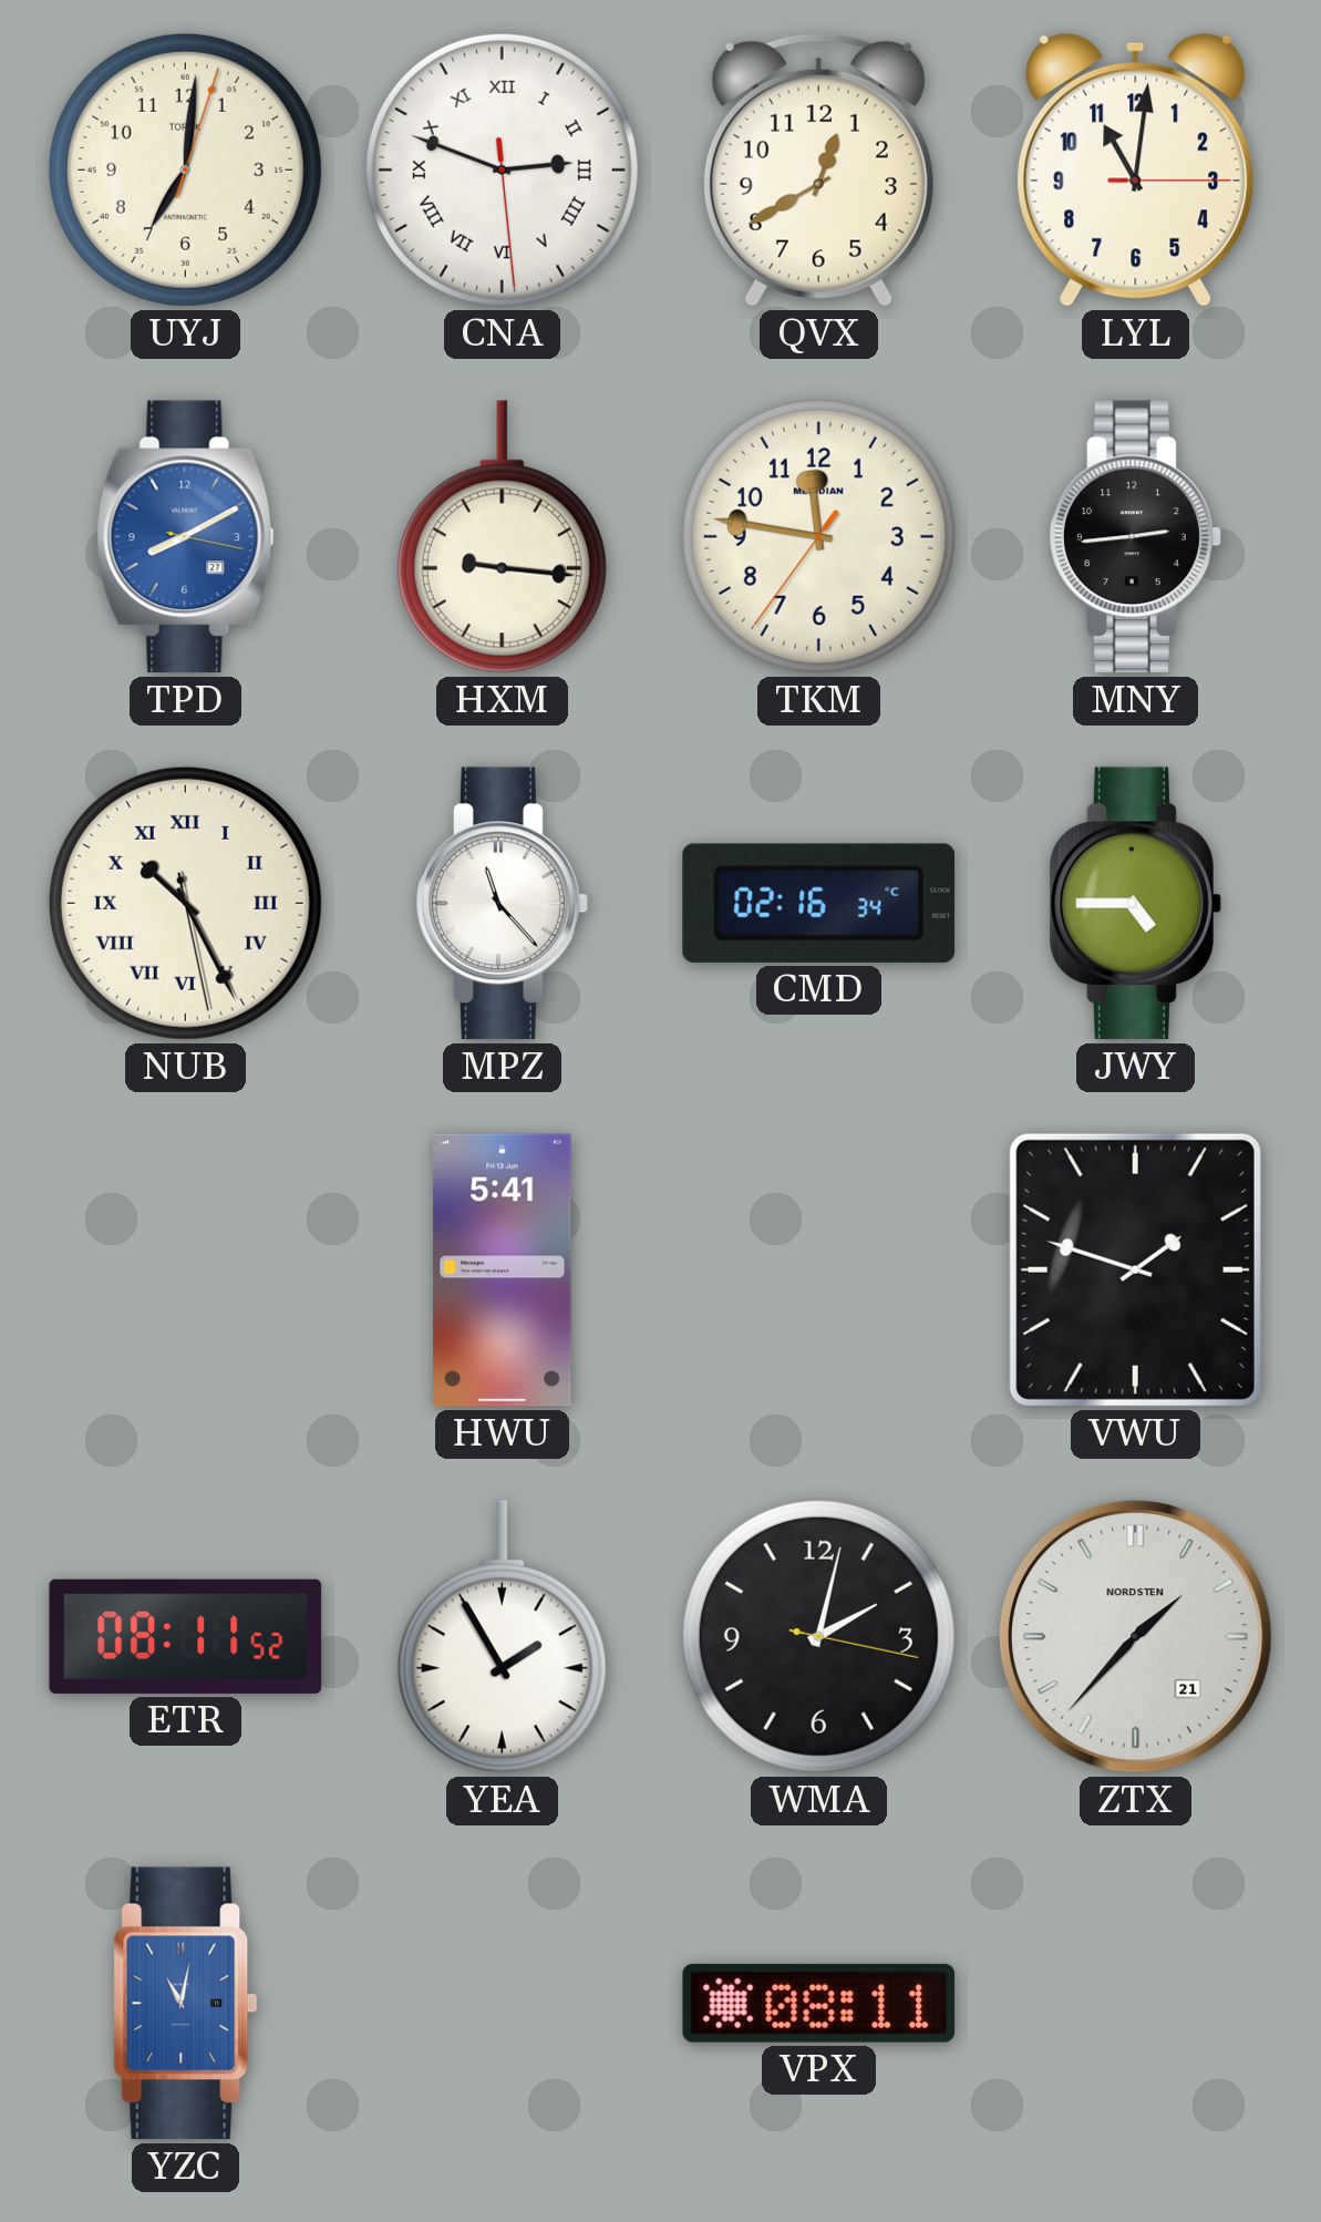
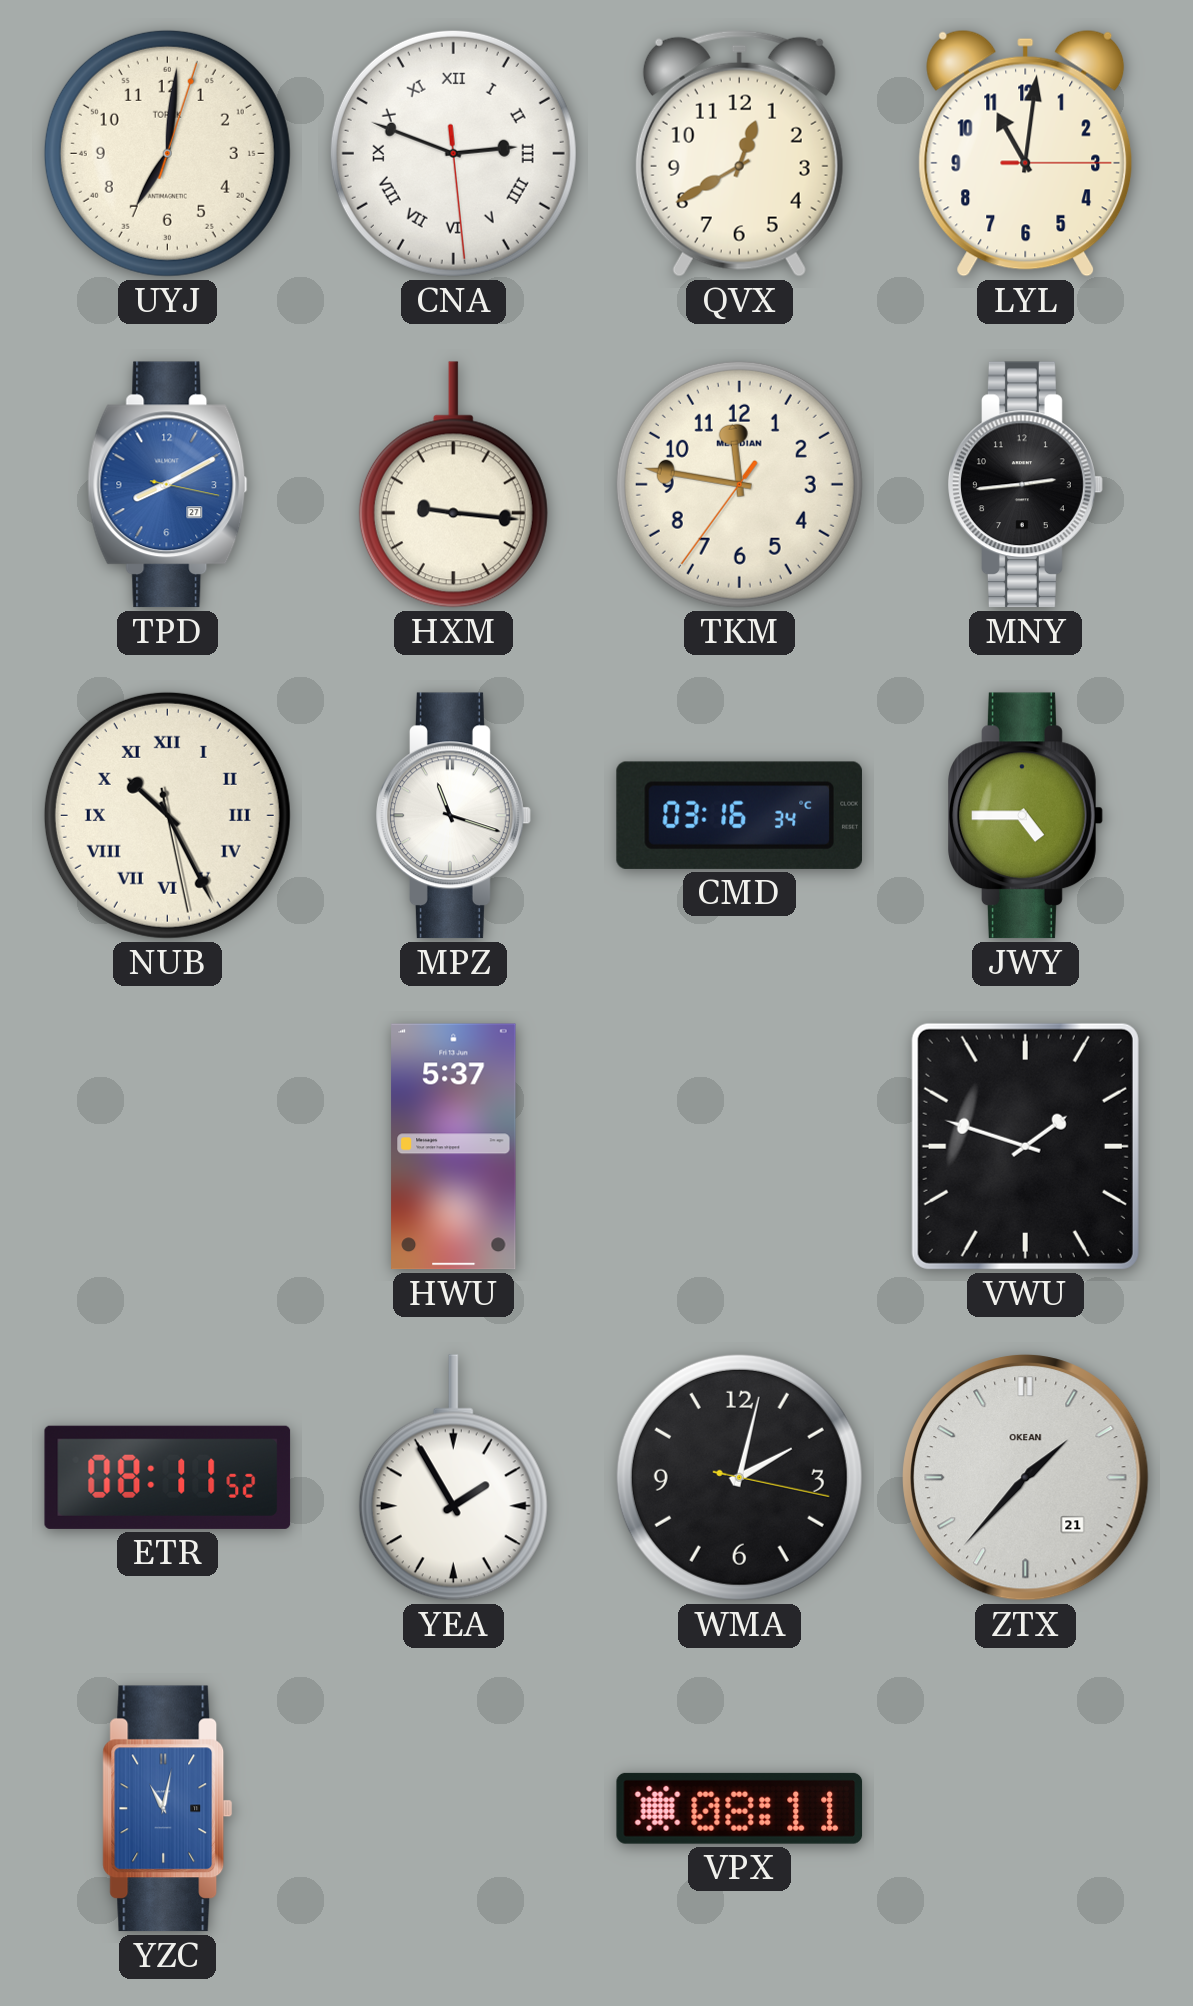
MPZ: 11:23 -> 11:18
CMD: 02:16 -> 03:16
HWU: 5:41 -> 5:37
ZTX brand: NORDSTEN -> OKEAN
